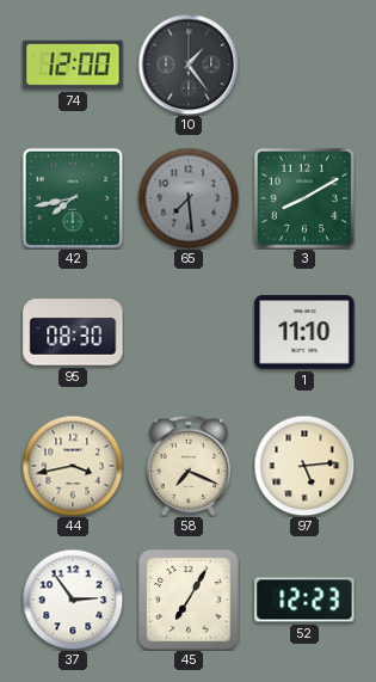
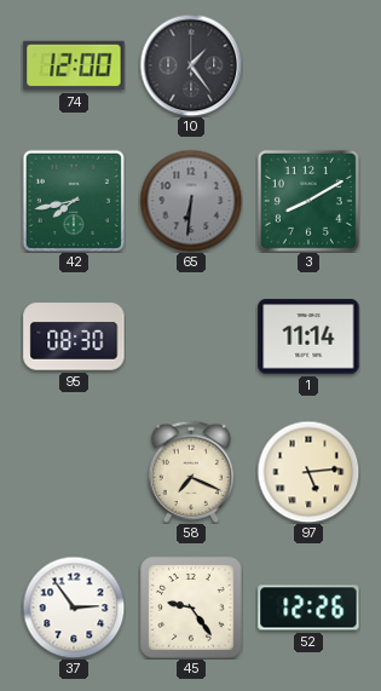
65: 7:29 -> 6:31
1: 11:10 -> 11:14
44: 3:43 -> none
45: 7:05 -> 9:24
52: 12:23 -> 12:26
